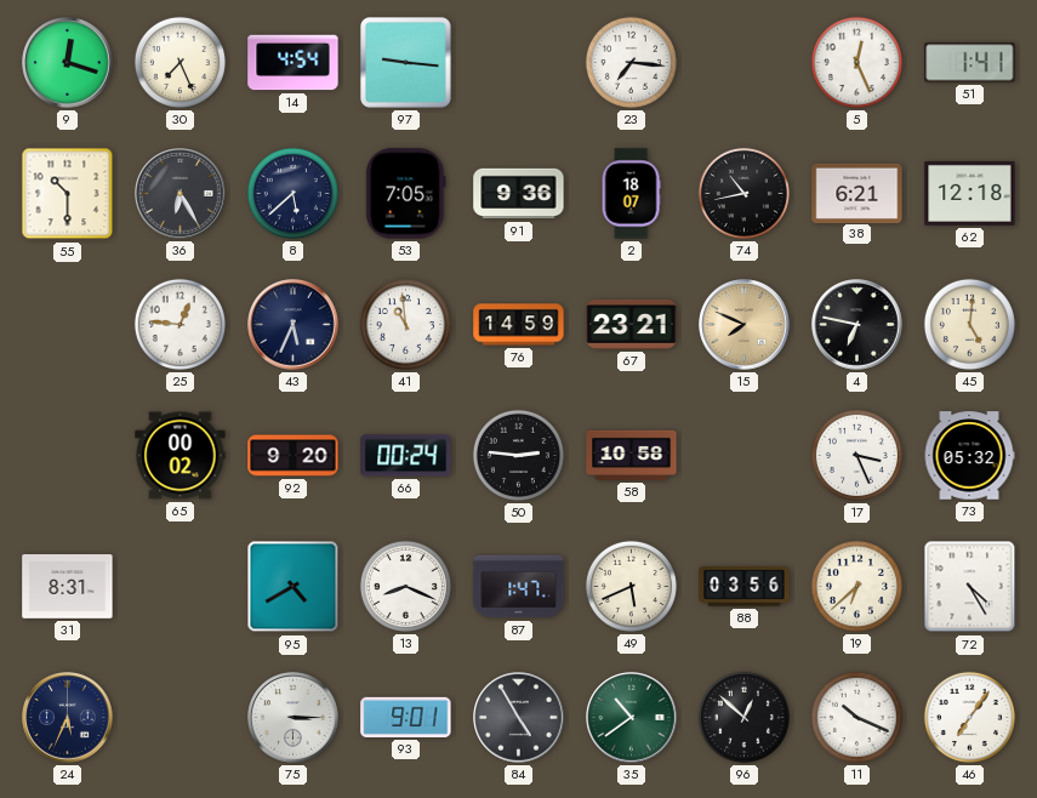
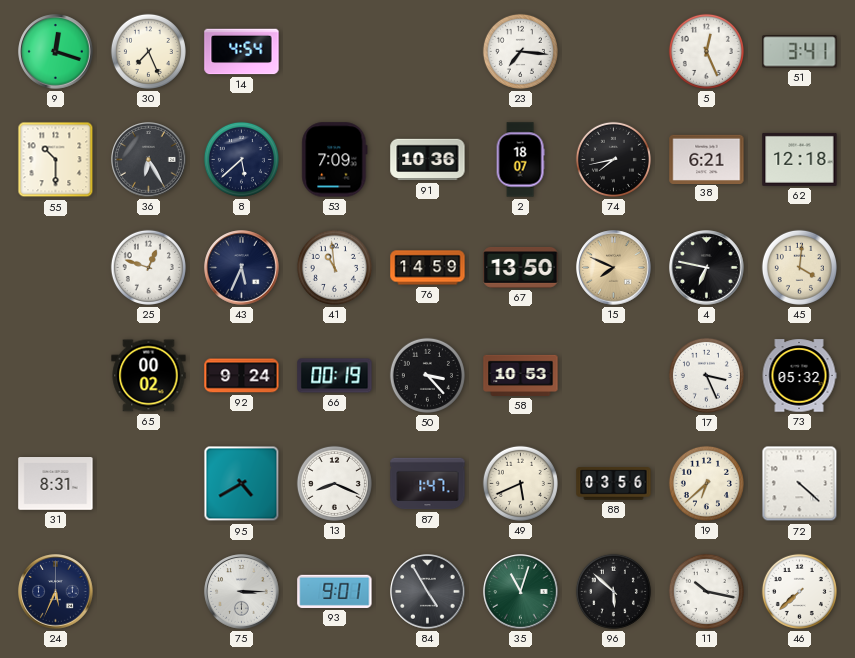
97: 9:16 -> none
51: 1:41 -> 3:41
53: 7:05 -> 7:09
91: 9:36 -> 10:36
74: 10:43 -> 7:43
25: 12:46 -> 12:48
67: 23:21 -> 13:50
45: 5:01 -> 4:01
92: 9:20 -> 9:24
66: 00:24 -> 00:19
50: 2:46 -> 3:23
58: 10:58 -> 10:53
72: 4:25 -> 4:22
35: 10:39 -> 11:03
96: 12:52 -> 5:52
11: 10:19 -> 10:17
46: 7:06 -> 7:38
